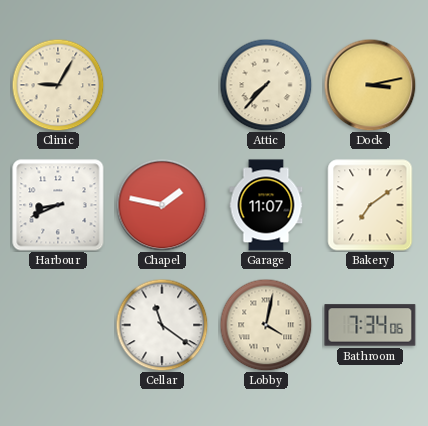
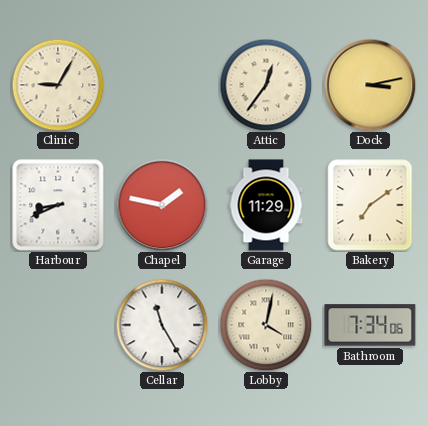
Attic: 7:37 -> 12:36
Garage: 11:07 -> 11:29
Cellar: 11:21 -> 11:25
